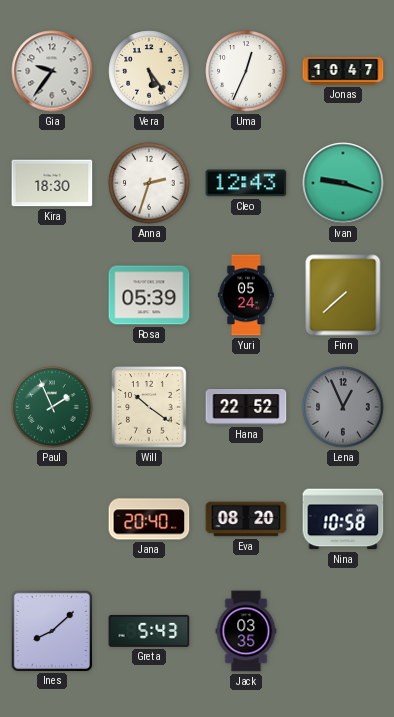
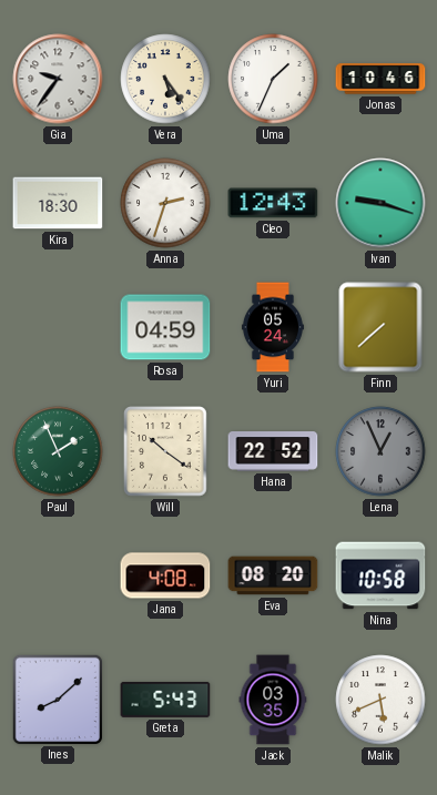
Uma: 12:34 -> 1:34
Jonas: 10:47 -> 10:46
Rosa: 05:39 -> 04:59
Jana: 20:40 -> 4:08
Malik: none -> 5:41
